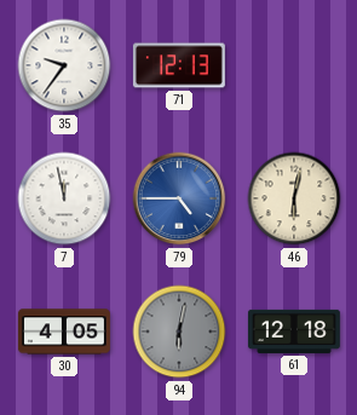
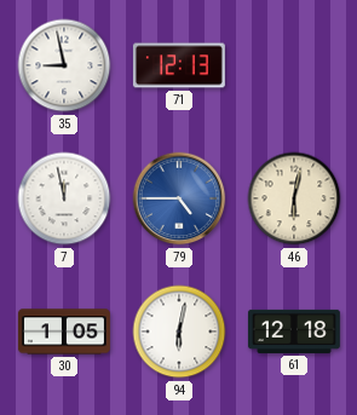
35: 9:36 -> 8:58
30: 4:05 -> 1:05
94 dial: grey -> white
